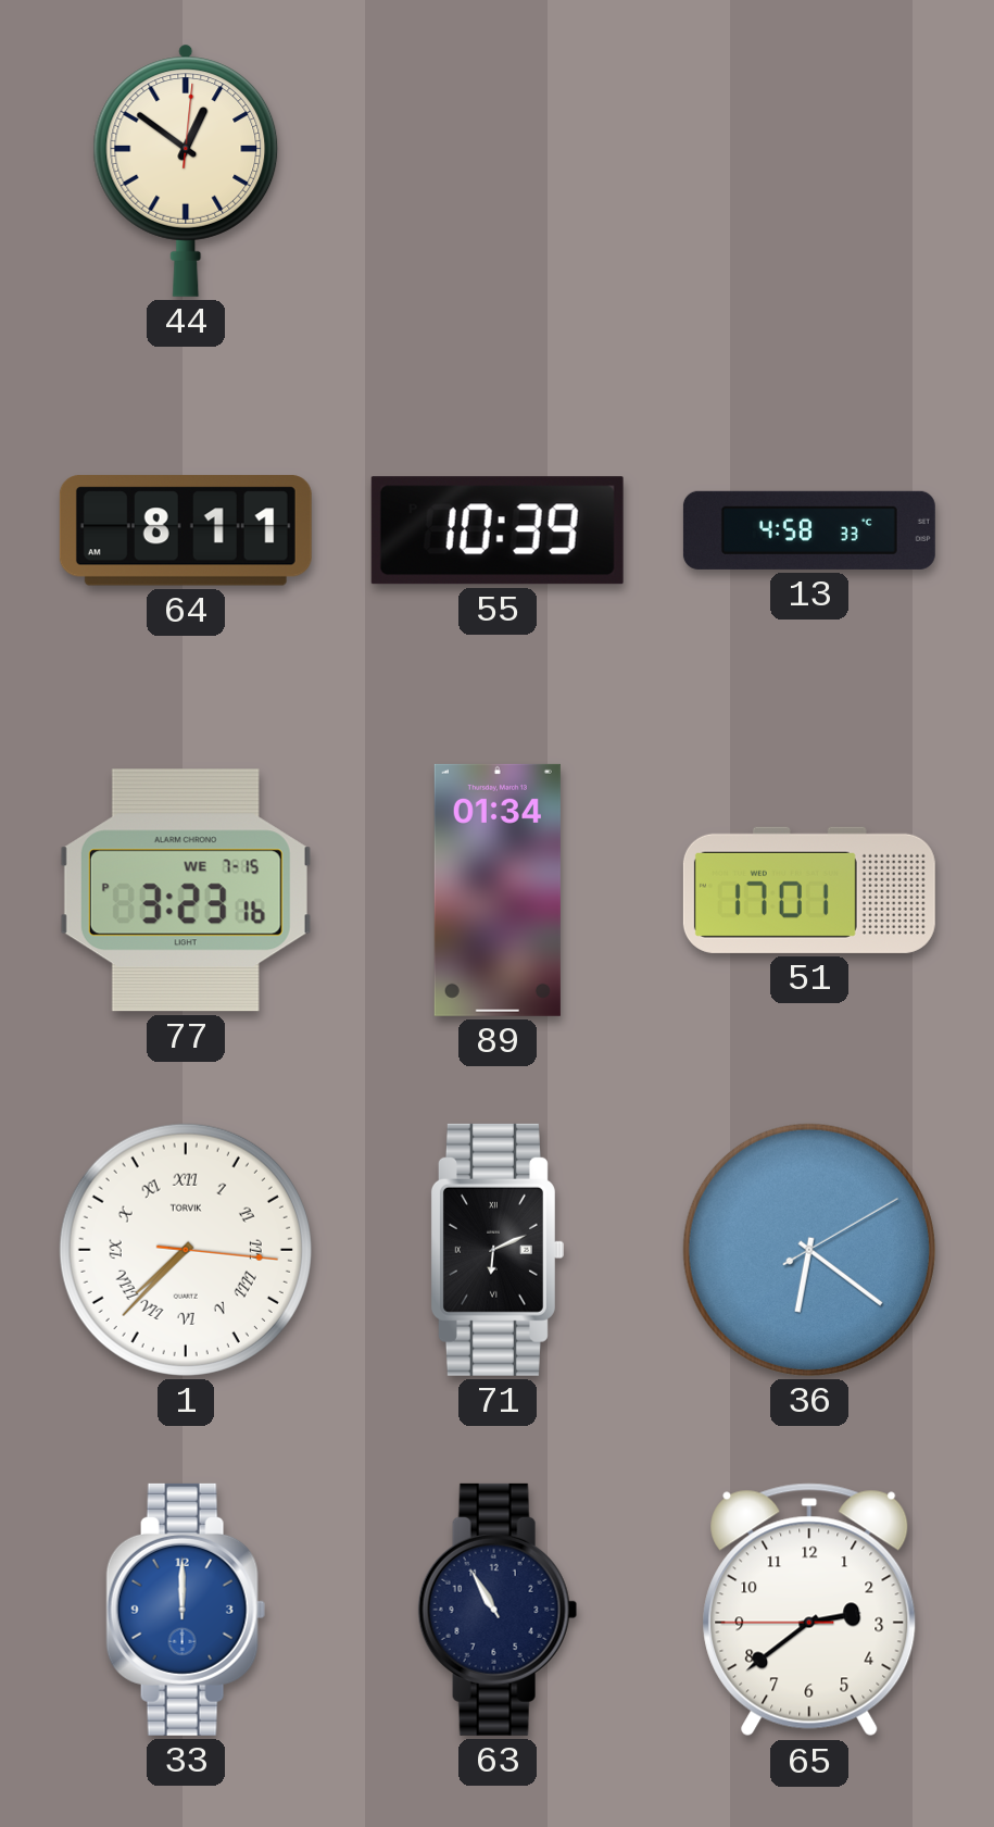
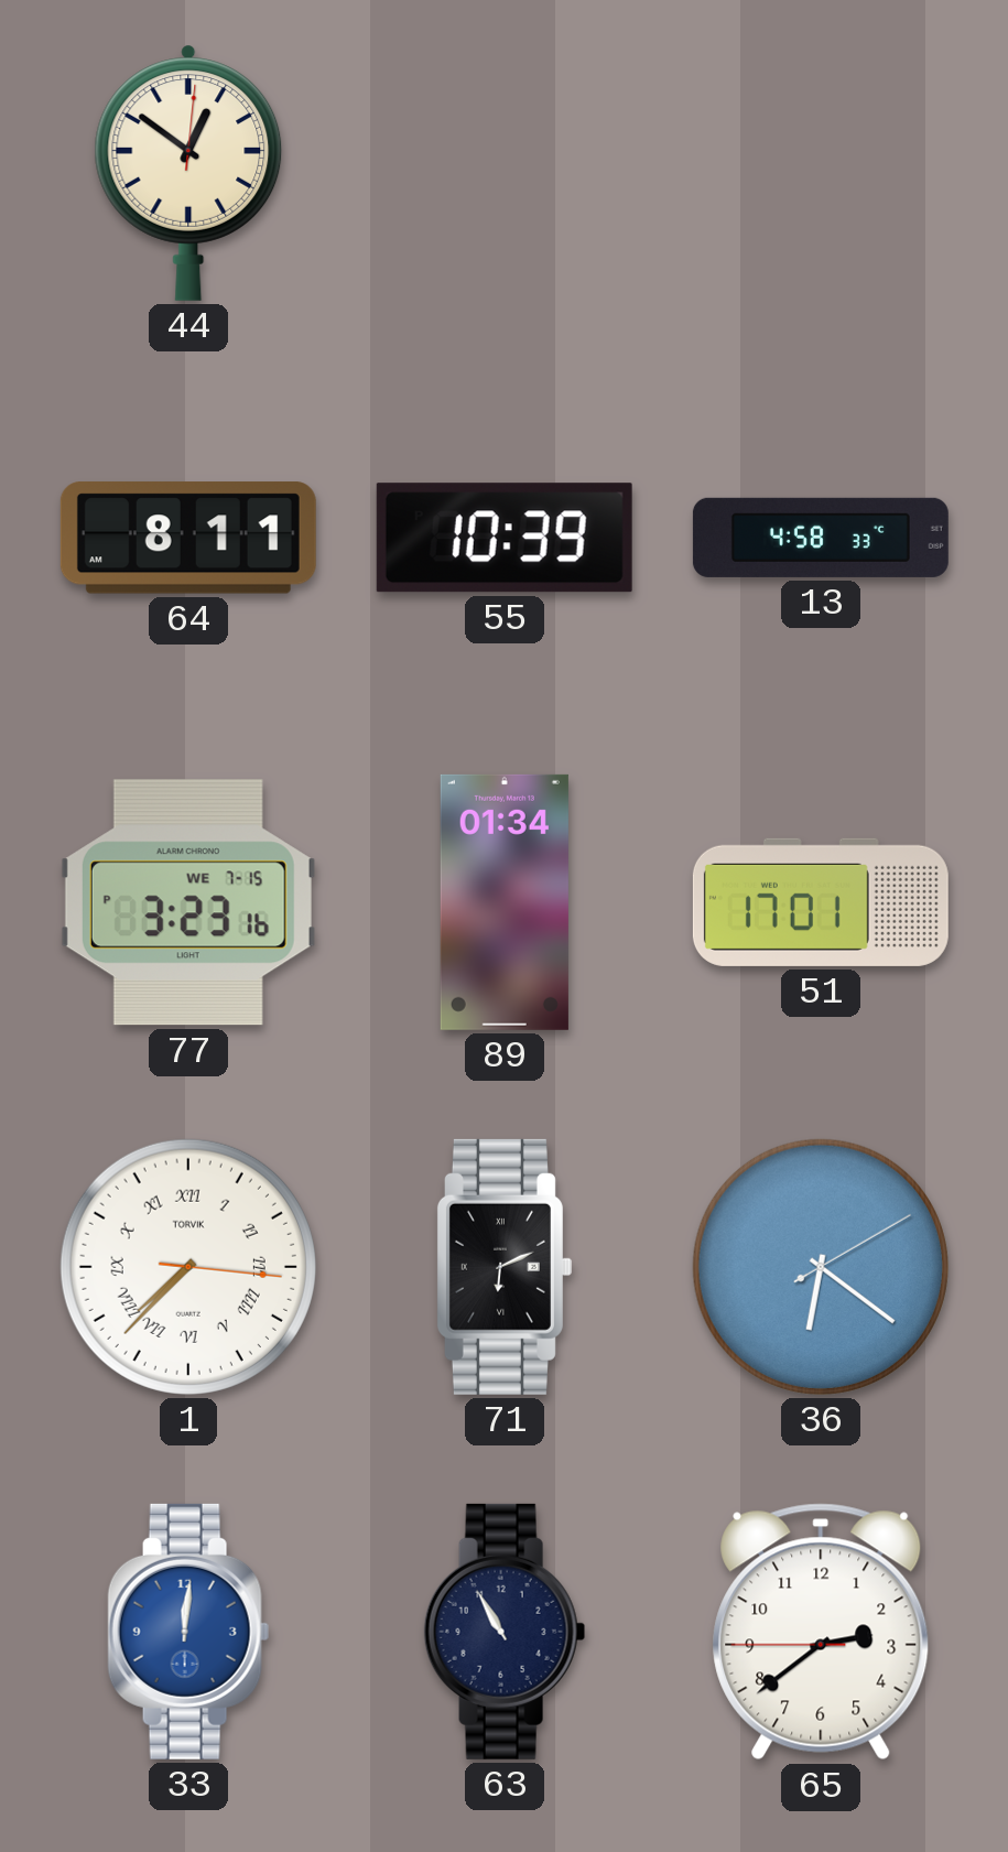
33: 12:00 -> 12:01
